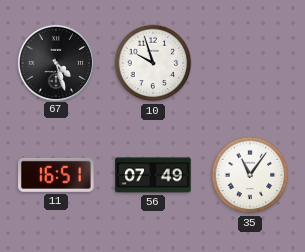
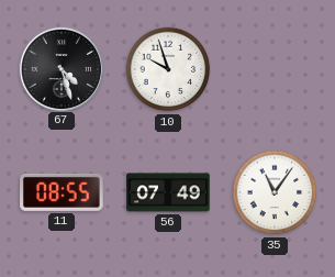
11: 16:51 -> 08:55
